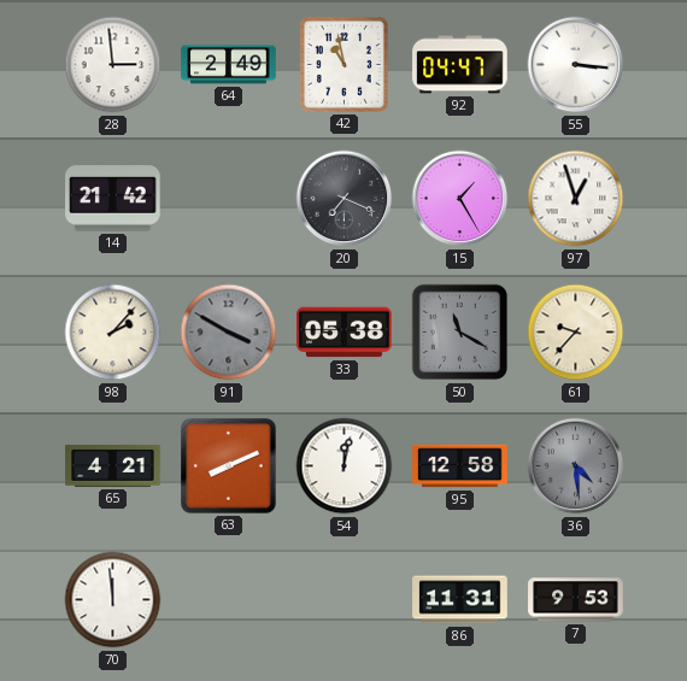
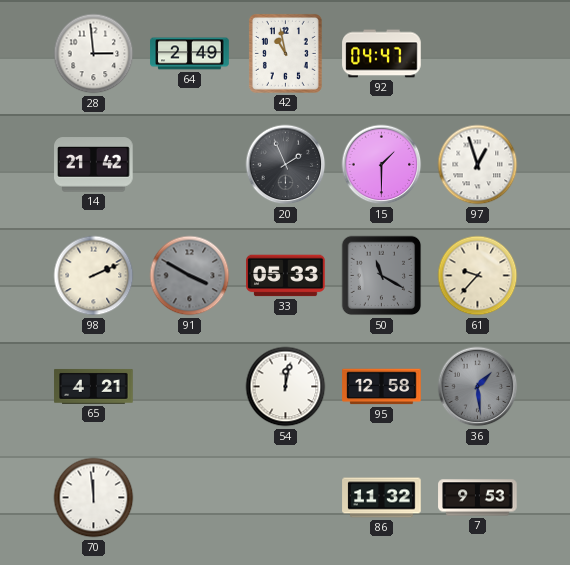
55: 3:16 -> none
20: 7:19 -> 1:56
15: 1:25 -> 1:30
98: 2:07 -> 2:11
33: 05:38 -> 05:33
63: 8:11 -> none
36: 4:29 -> 1:29
86: 11:31 -> 11:32
